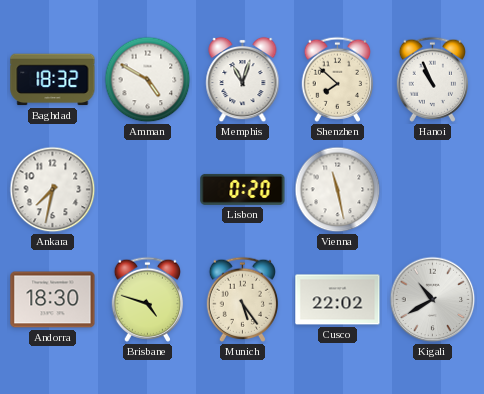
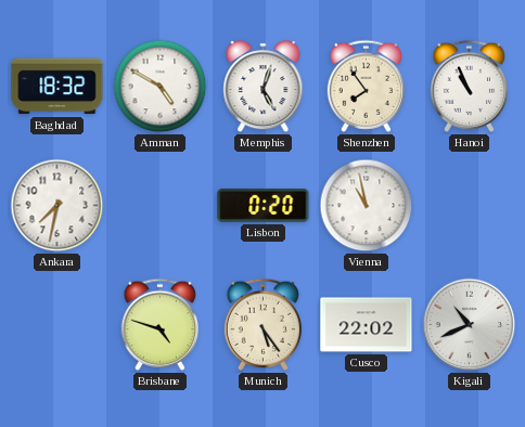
Memphis: 11:03 -> 5:03
Shenzhen: 7:52 -> 7:54
Vienna: 11:28 -> 10:58
Andorra: 18:30 -> none
Kigali: 10:40 -> 10:41
